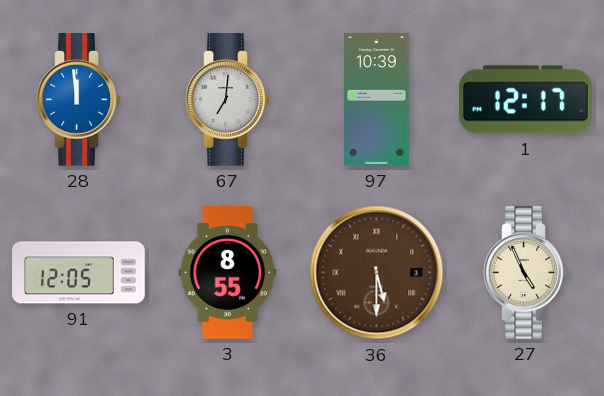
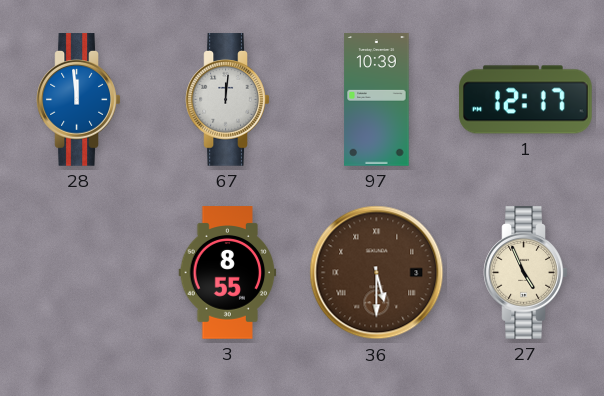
67: 7:01 -> 12:01
91: 12:05 -> none
